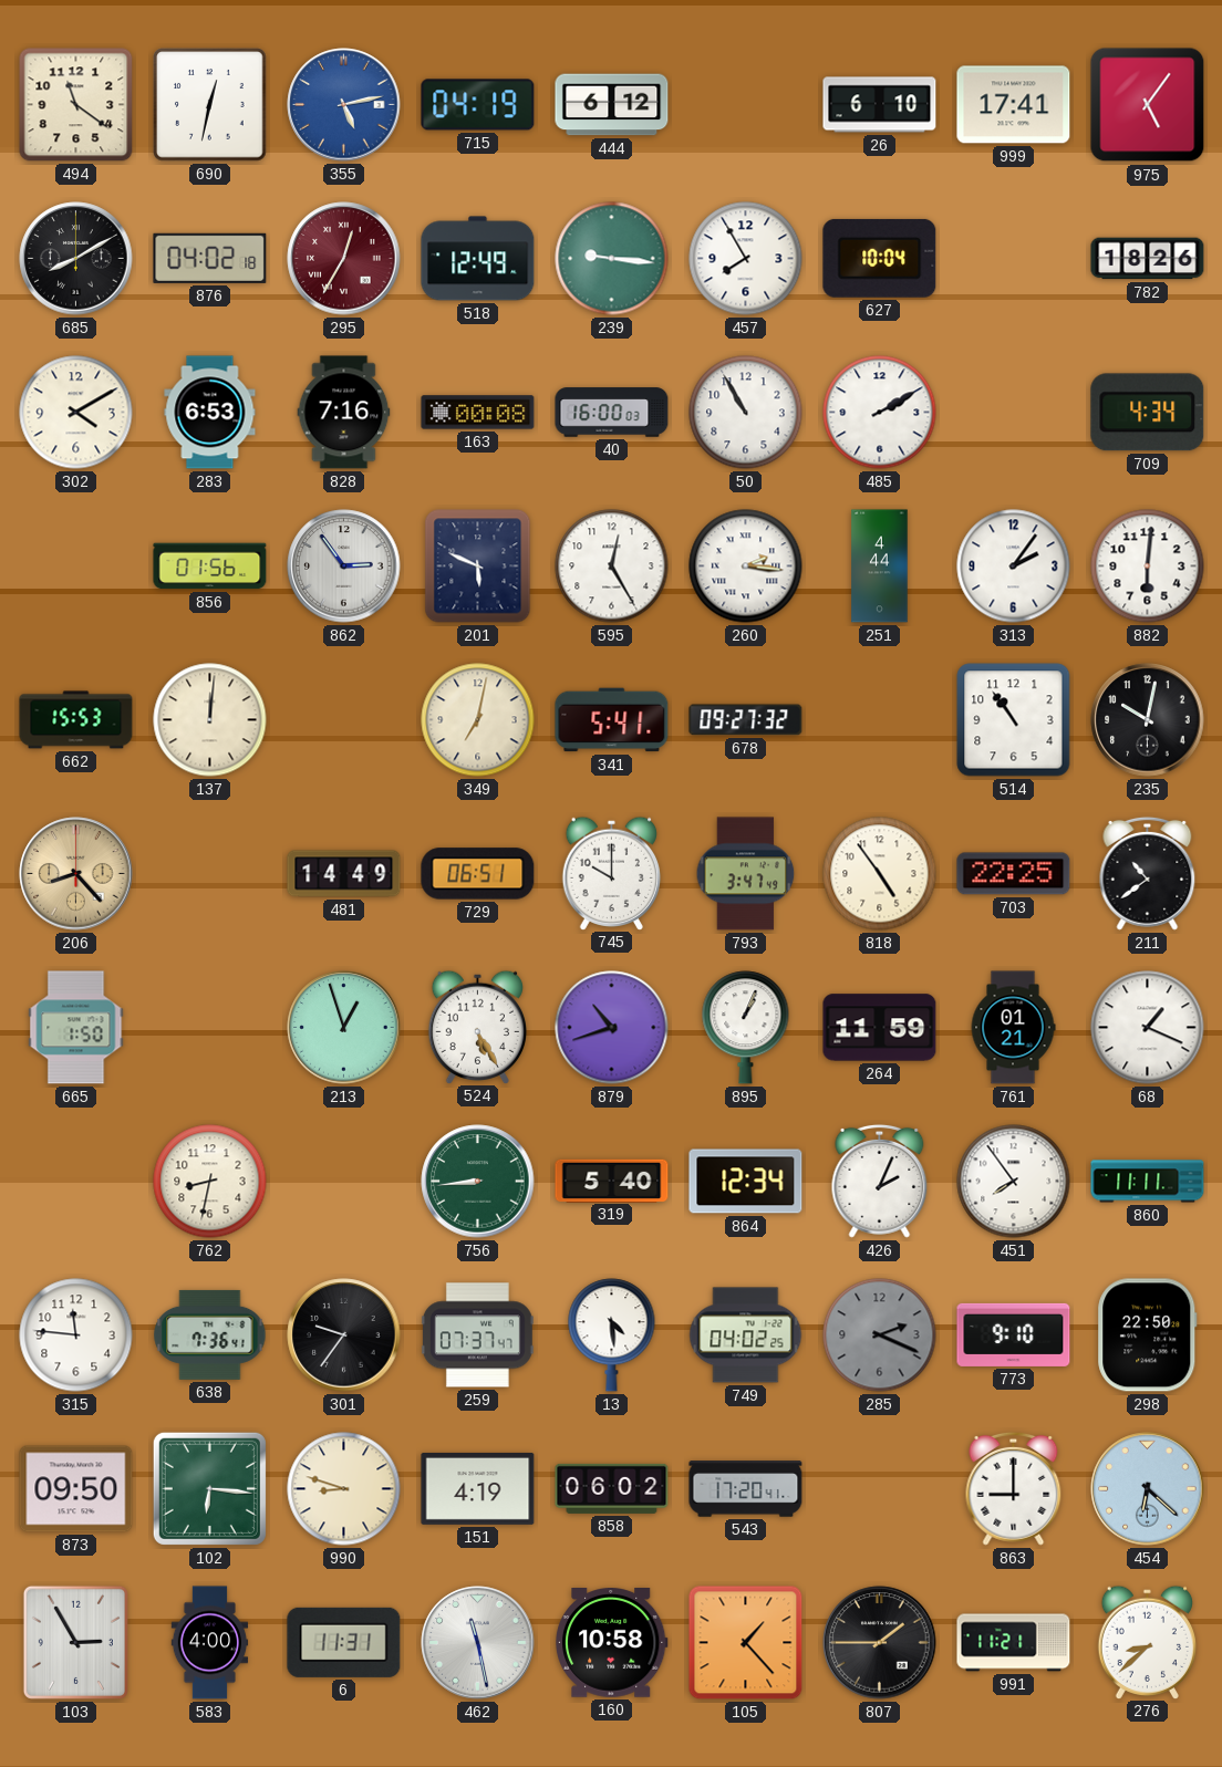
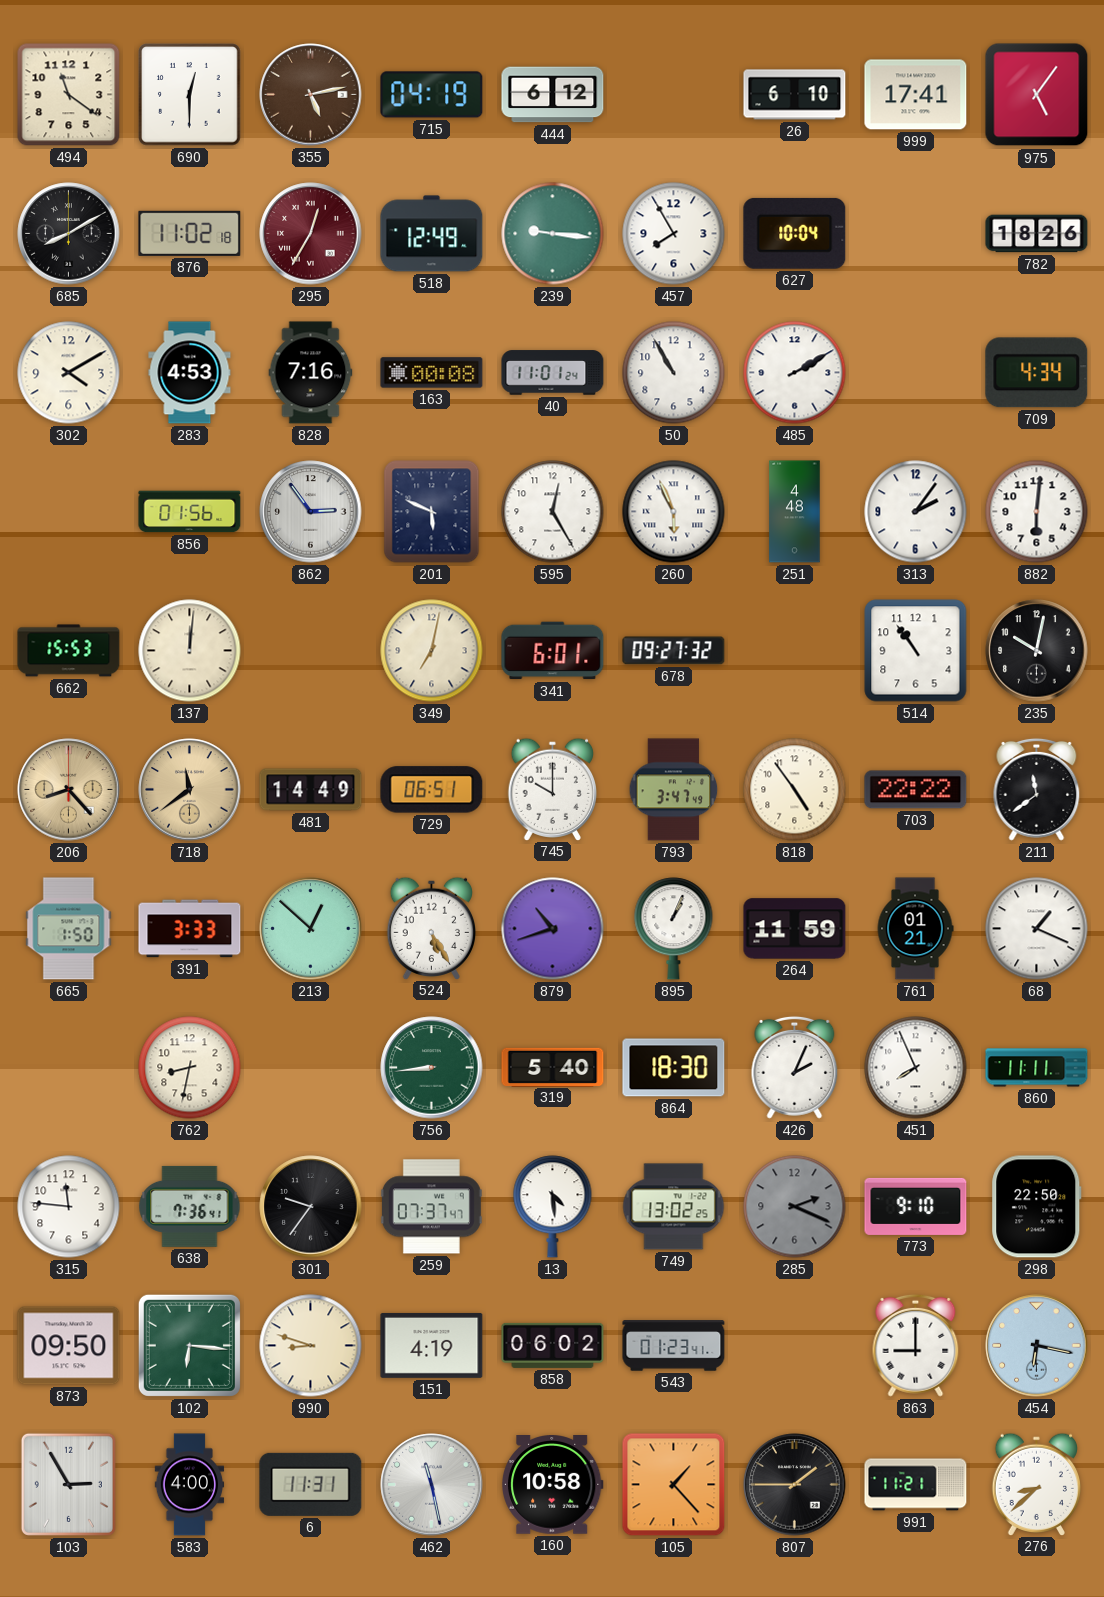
690: 12:32 -> 12:30
355 dial: blue -> brown
876: 04:02 -> 11:02
283: 6:53 -> 4:53
40: 16:00 -> 11:01
260: 2:16 -> 5:56
251: 4:44 -> 4:48
341: 5:41 -> 6:01
718: none -> 11:39
703: 22:25 -> 22:22
211: 10:39 -> 11:39
391: none -> 3:33
213: 12:57 -> 12:52
864: 12:34 -> 18:30
451: 7:54 -> 7:56
749: 04:02 -> 13:02
543: 17:20 -> 01:23
454: 6:22 -> 6:17
